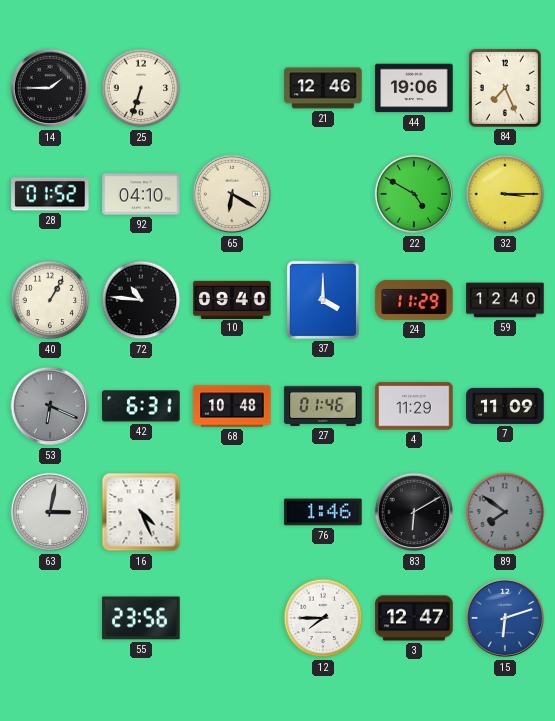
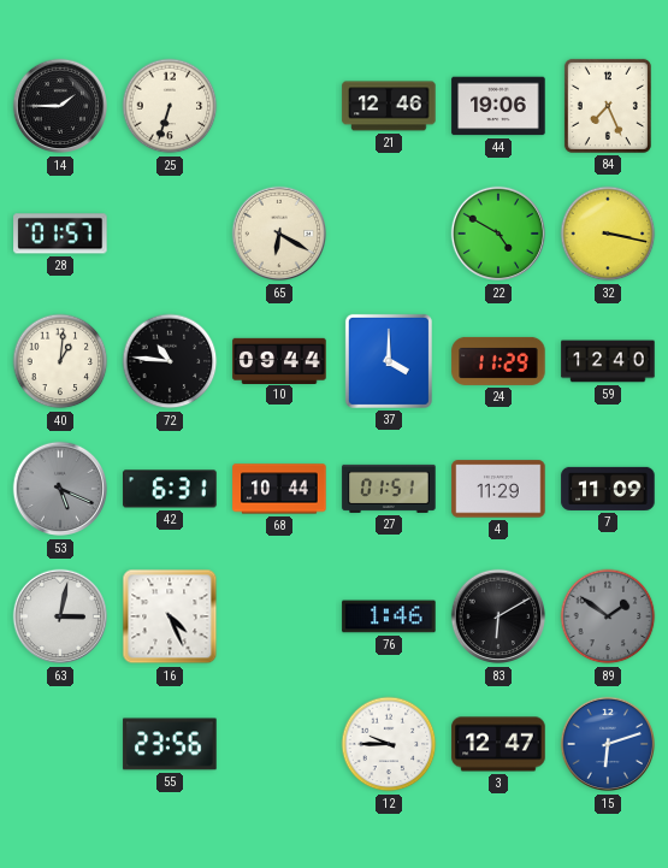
28: 01:52 -> 01:57
92: 04:10 -> none
32: 3:15 -> 3:17
40: 1:05 -> 1:01
10: 09:40 -> 09:44
53: 6:19 -> 5:19
68: 10:48 -> 10:44
27: 01:46 -> 01:51
89: 7:51 -> 1:51
12: 7:45 -> 9:45
